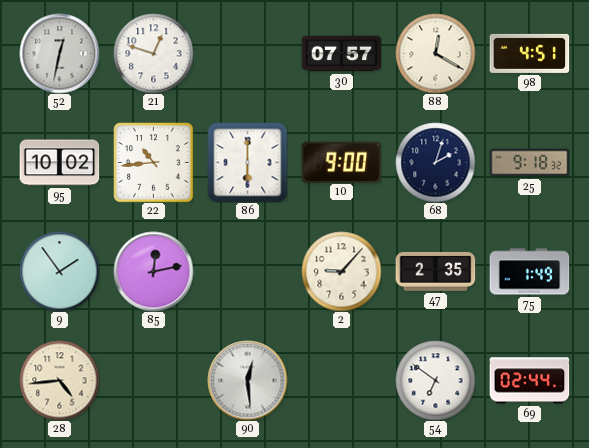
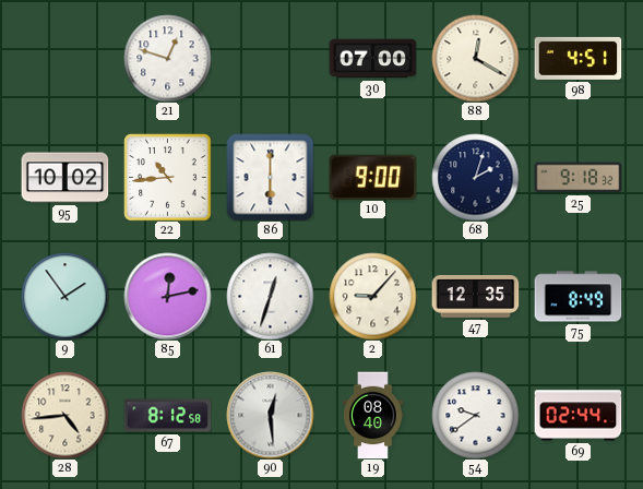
52: 12:32 -> none
30: 07:57 -> 07:00
61: none -> 12:33
47: 2:35 -> 12:35
75: 1:49 -> 8:49
67: none -> 8:12
19: none -> 08:40
54: 6:51 -> 9:39
